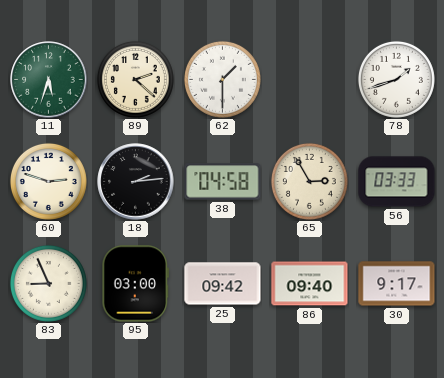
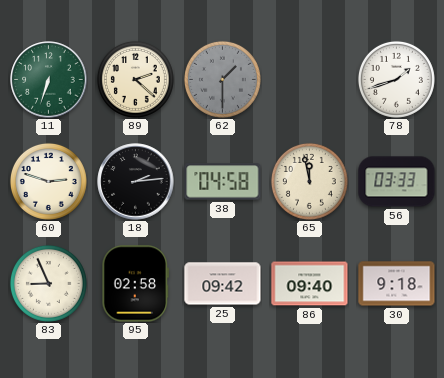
11: 5:33 -> 6:33
62 dial: white -> grey
65: 2:55 -> 11:58
95: 03:00 -> 02:58
30: 9:17 -> 9:18
